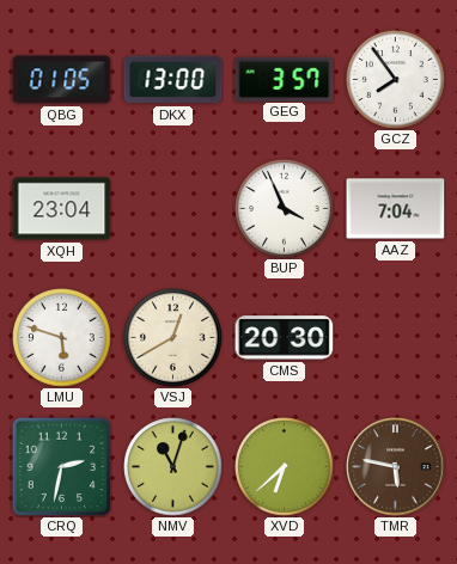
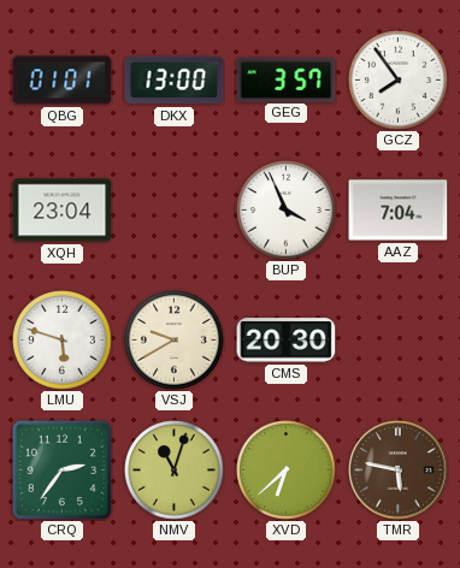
QBG: 01:05 -> 01:01
VSJ: 12:40 -> 9:40
CRQ: 2:32 -> 2:36
